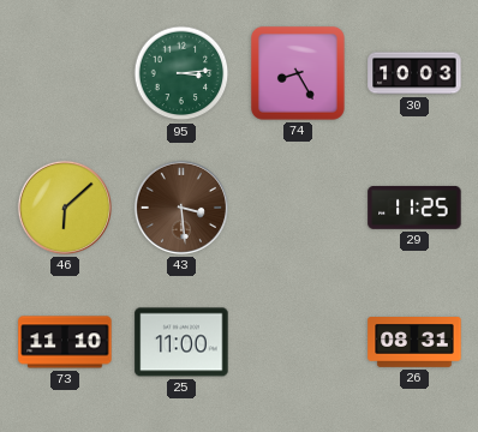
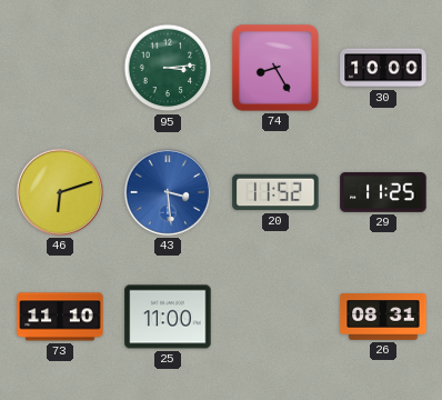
30: 10:03 -> 10:00
46: 6:08 -> 6:12
43 dial: brown -> blue
20: none -> 11:52
